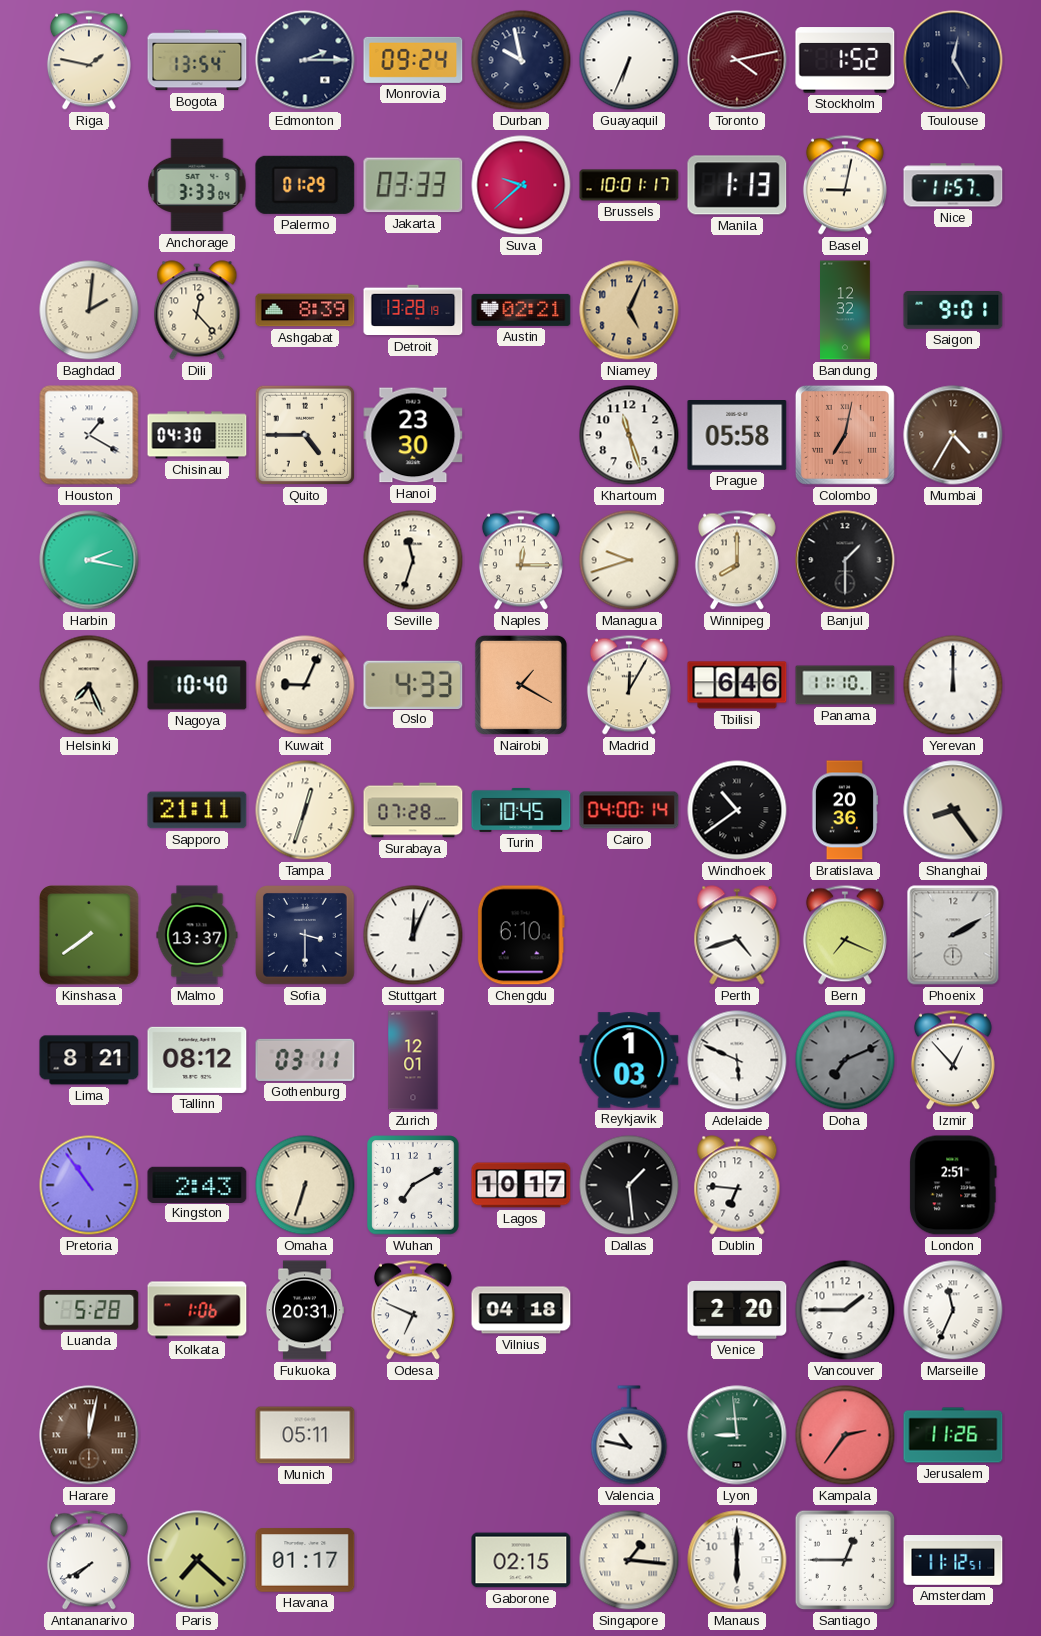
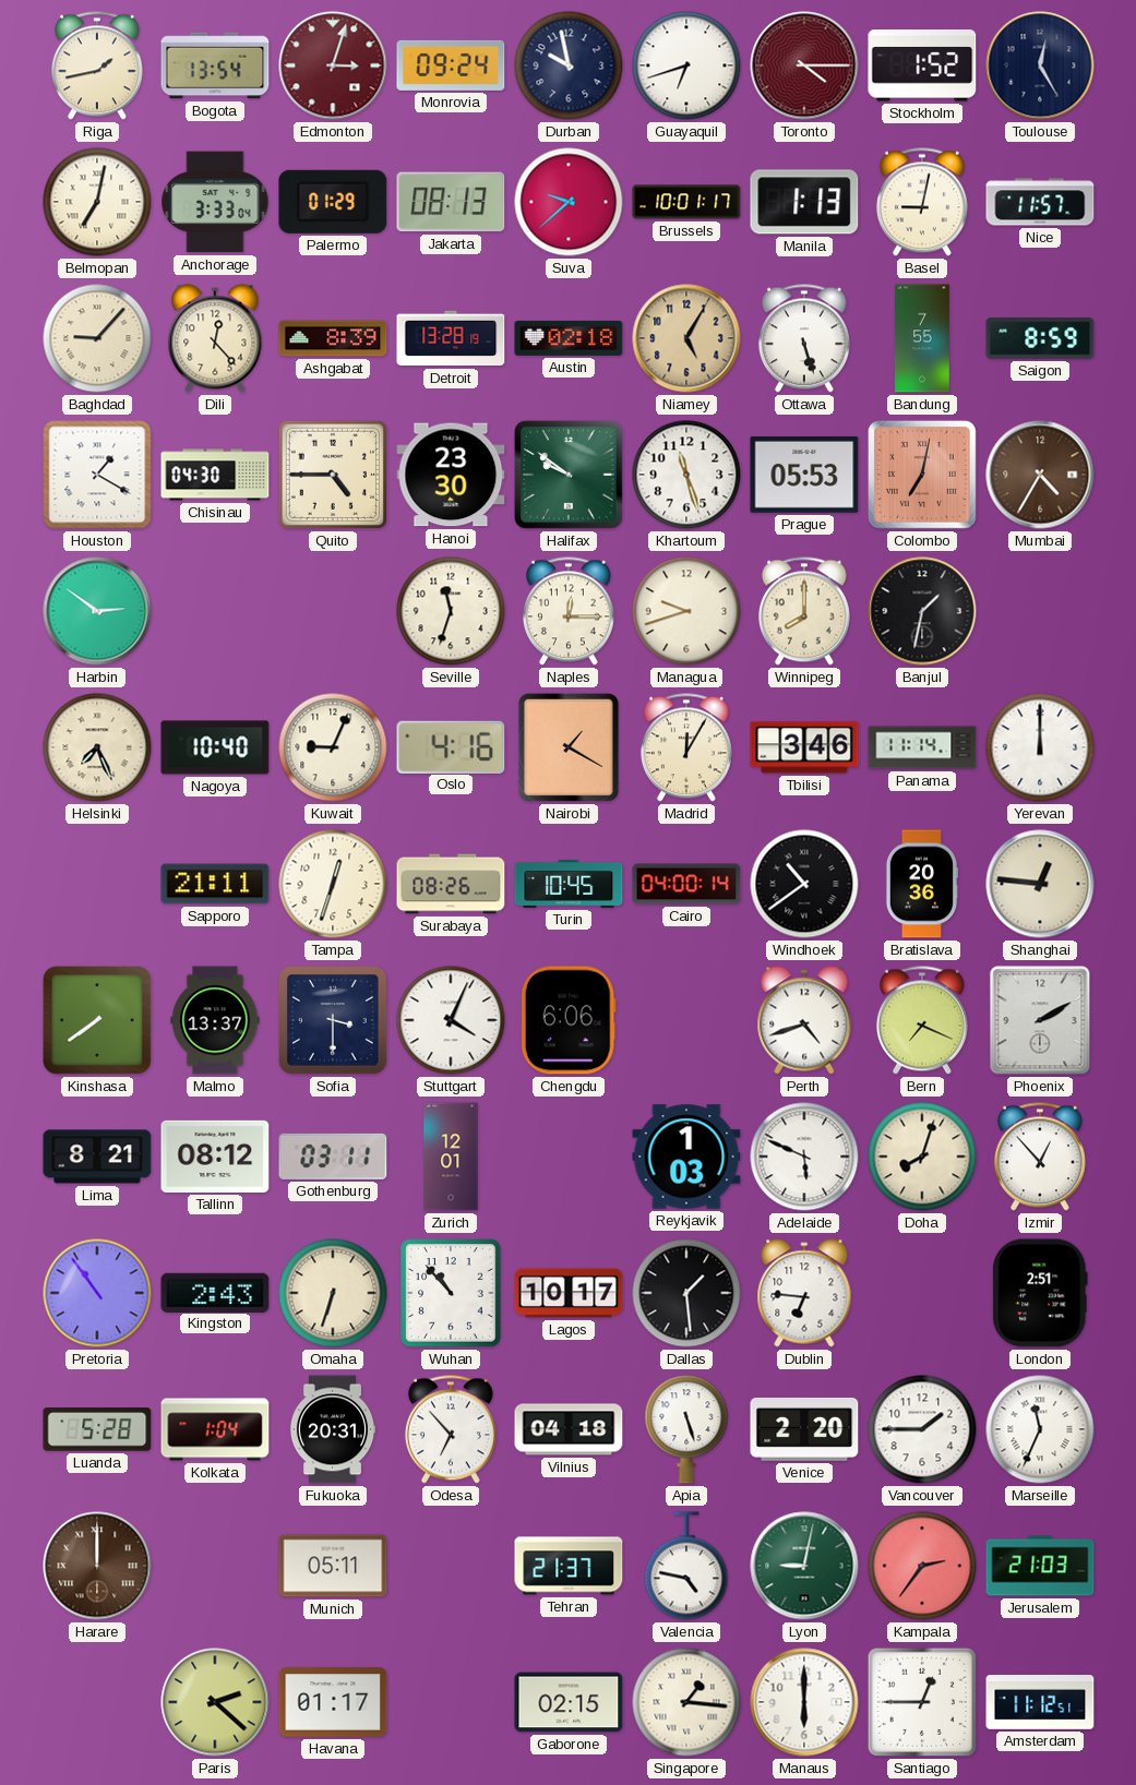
Riga: 1:47 -> 1:43
Edmonton: 2:15 -> 3:03
Edmonton dial: navy -> burgundy
Guayaquil: 6:34 -> 6:42
Toronto: 4:13 -> 4:15
Belmopan: none -> 7:02
Jakarta: 03:33 -> 08:13
Baghdad: 2:01 -> 9:07
Austin: 02:21 -> 02:18
Niamey: 5:04 -> 5:05
Ottawa: none -> 5:27
Bandung: 12:32 -> 7:55
Saigon: 9:01 -> 8:59
Halifax: none -> 9:51
Prague: 05:58 -> 05:53
Harbin: 2:17 -> 2:51
Banjul: 1:30 -> 1:32
Oslo: 4:33 -> 4:16
Tbilisi: 6:46 -> 3:46
Panama: 11:10 -> 11:14
Surabaya: 07:28 -> 08:26
Shanghai: 8:24 -> 12:46
Stuttgart: 12:04 -> 4:04
Chengdu: 6:10 -> 6:06
Doha: 7:11 -> 8:03
Doha dial: grey -> cream
Wuhan: 7:10 -> 10:53
Kolkata: 1:06 -> 1:04
Odesa: 6:49 -> 6:53
Apia: none -> 5:27
Harare: 12:02 -> 12:00
Tehran: none -> 21:37
Valencia: 10:47 -> 4:47
Lyon: 8:59 -> 9:02
Jerusalem: 11:26 -> 21:03
Antananarivo: 7:40 -> none
Paris: 7:22 -> 2:22
